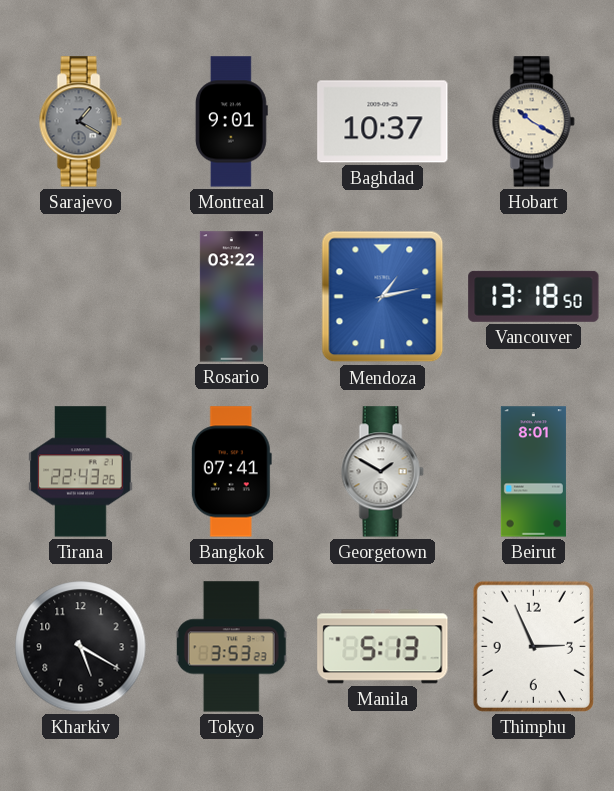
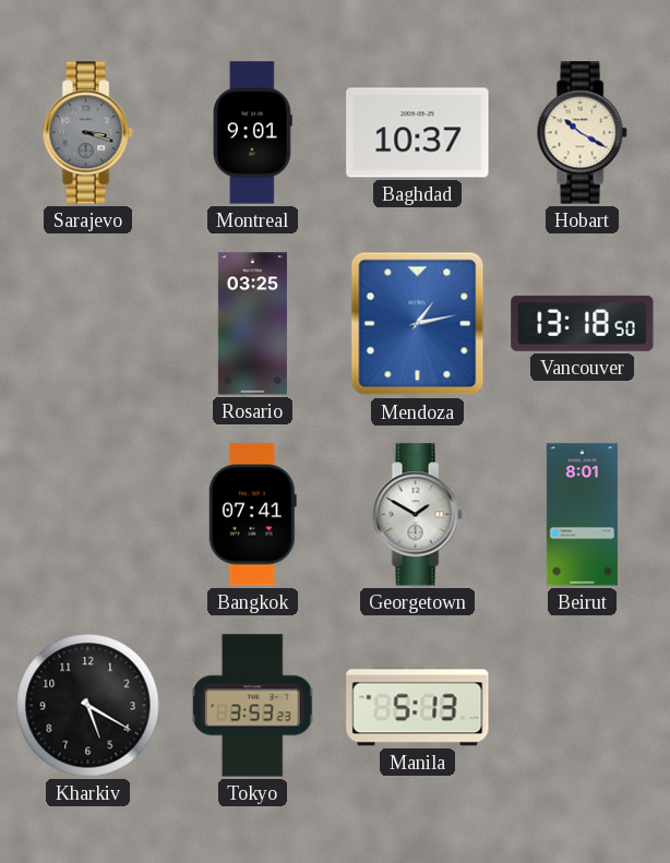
Sarajevo: 1:20 -> 3:18
Rosario: 03:22 -> 03:25
Tirana: 22:43 -> none
Thimphu: 2:56 -> none
